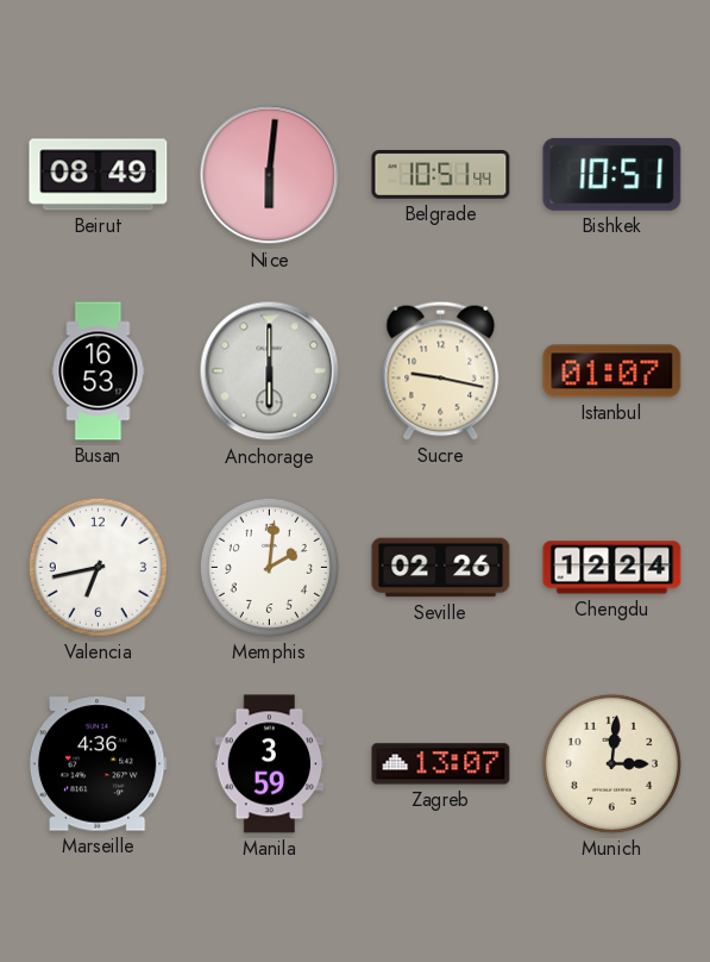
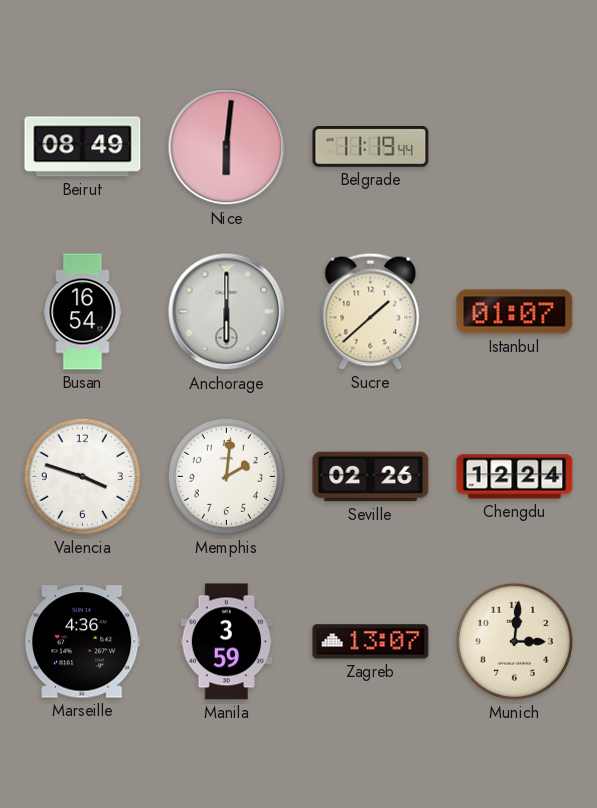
Belgrade: 10:51 -> 11:19
Bishkek: 10:51 -> none
Busan: 16:53 -> 16:54
Sucre: 9:17 -> 1:38
Valencia: 6:43 -> 3:48
